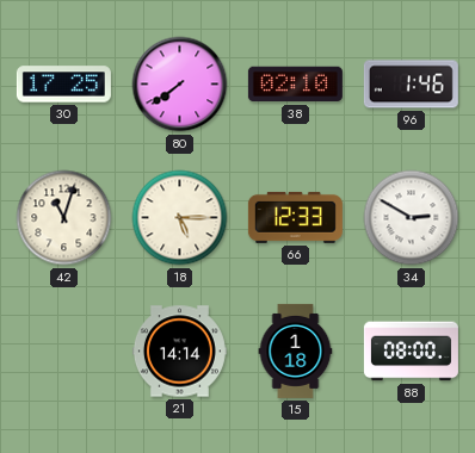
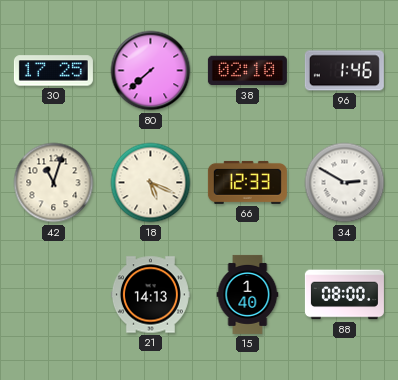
80: 7:39 -> 7:38
18: 5:15 -> 5:19
21: 14:14 -> 14:13
15: 1:18 -> 1:40
